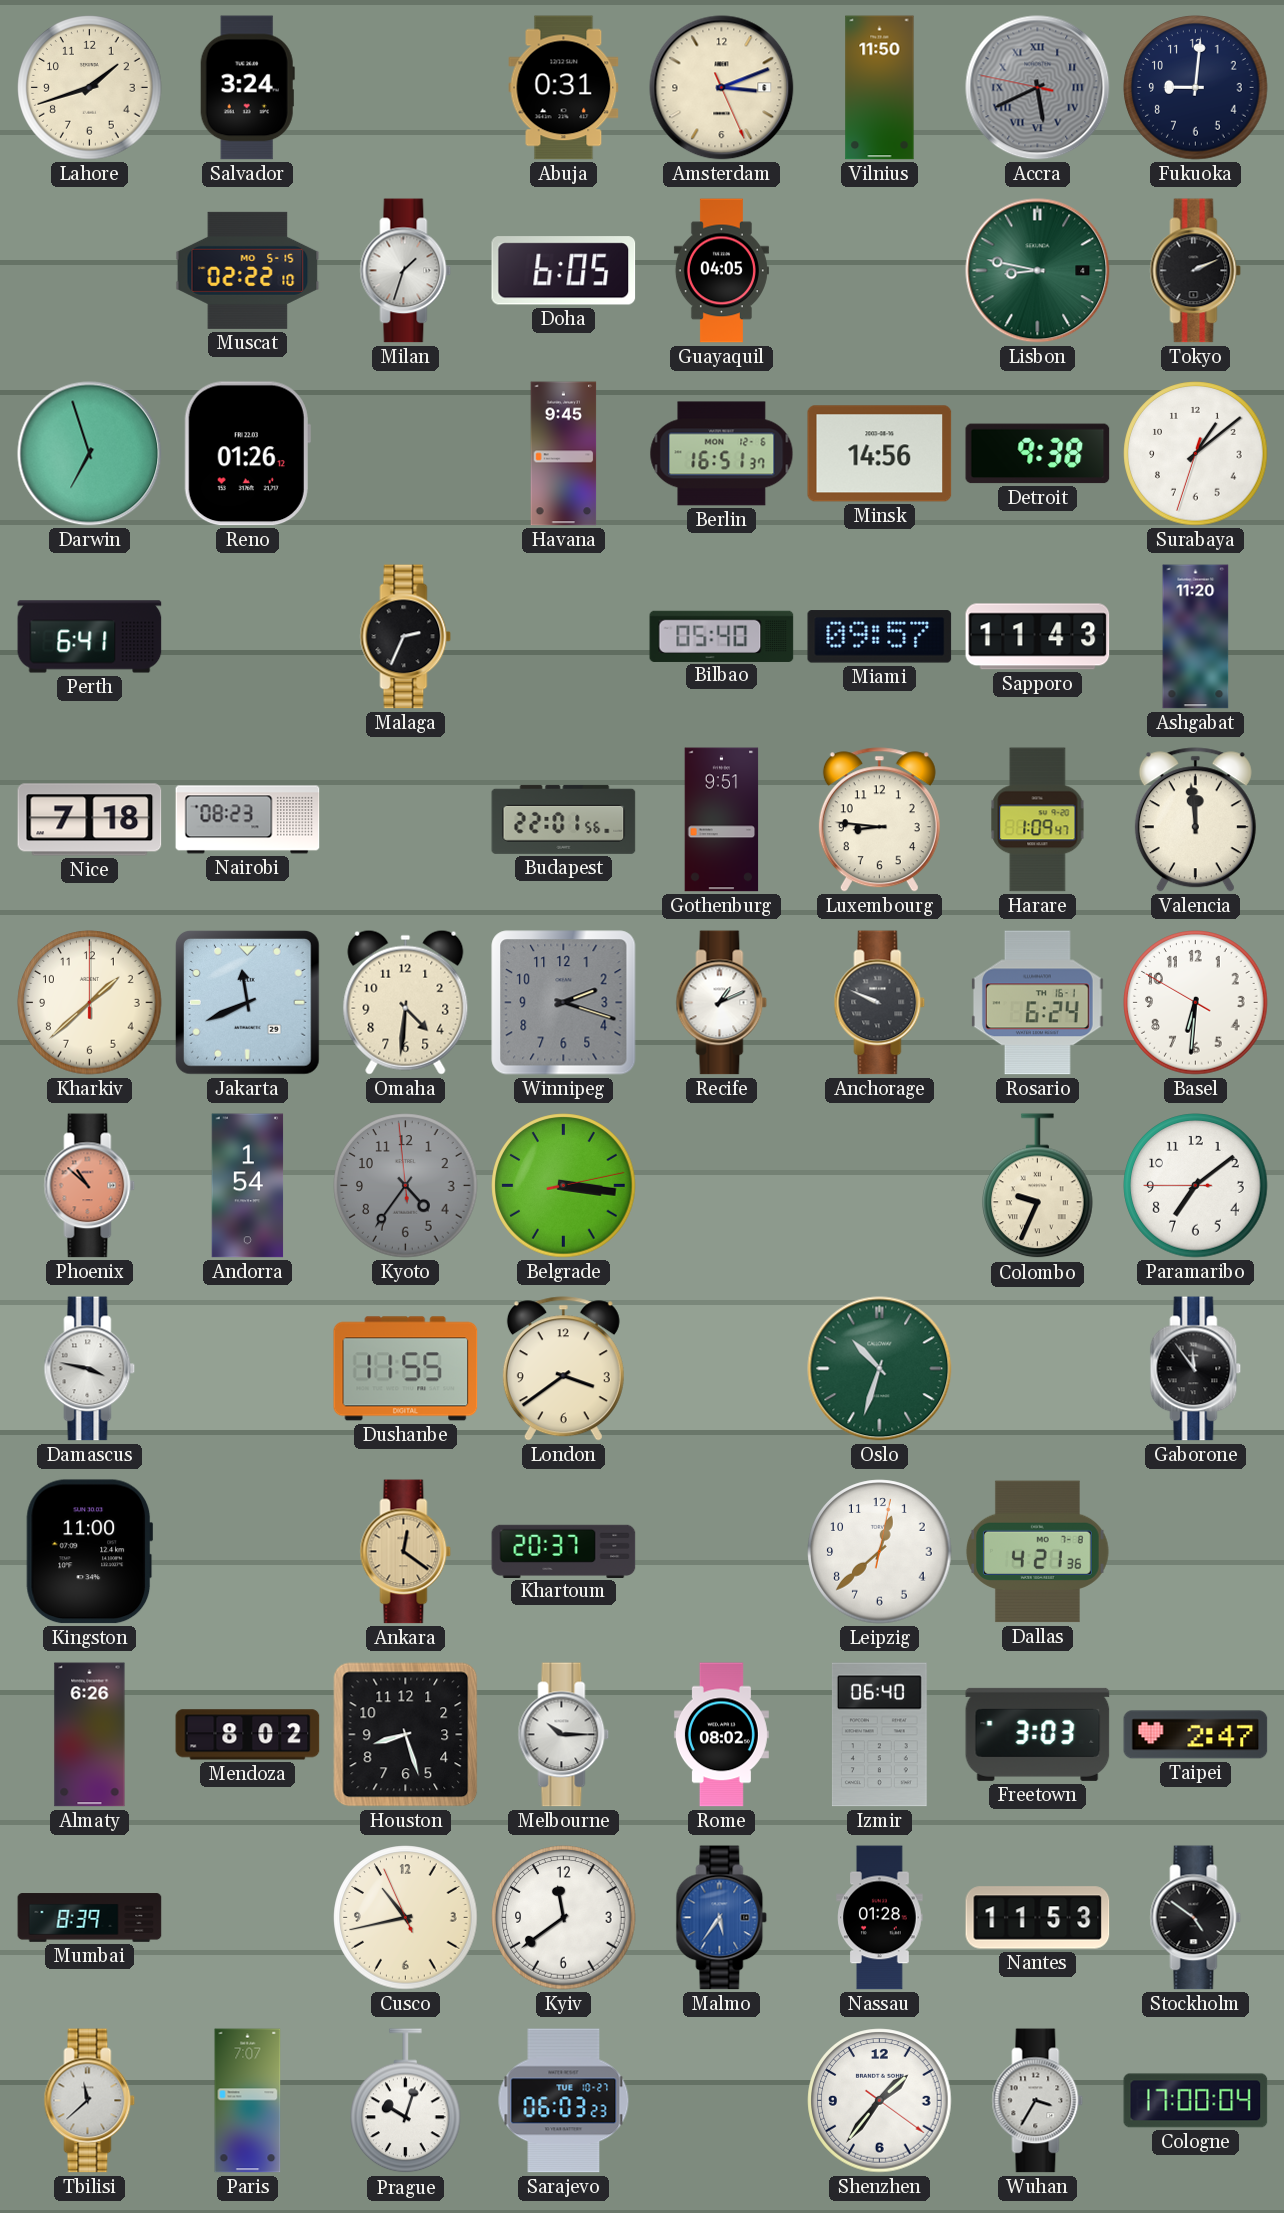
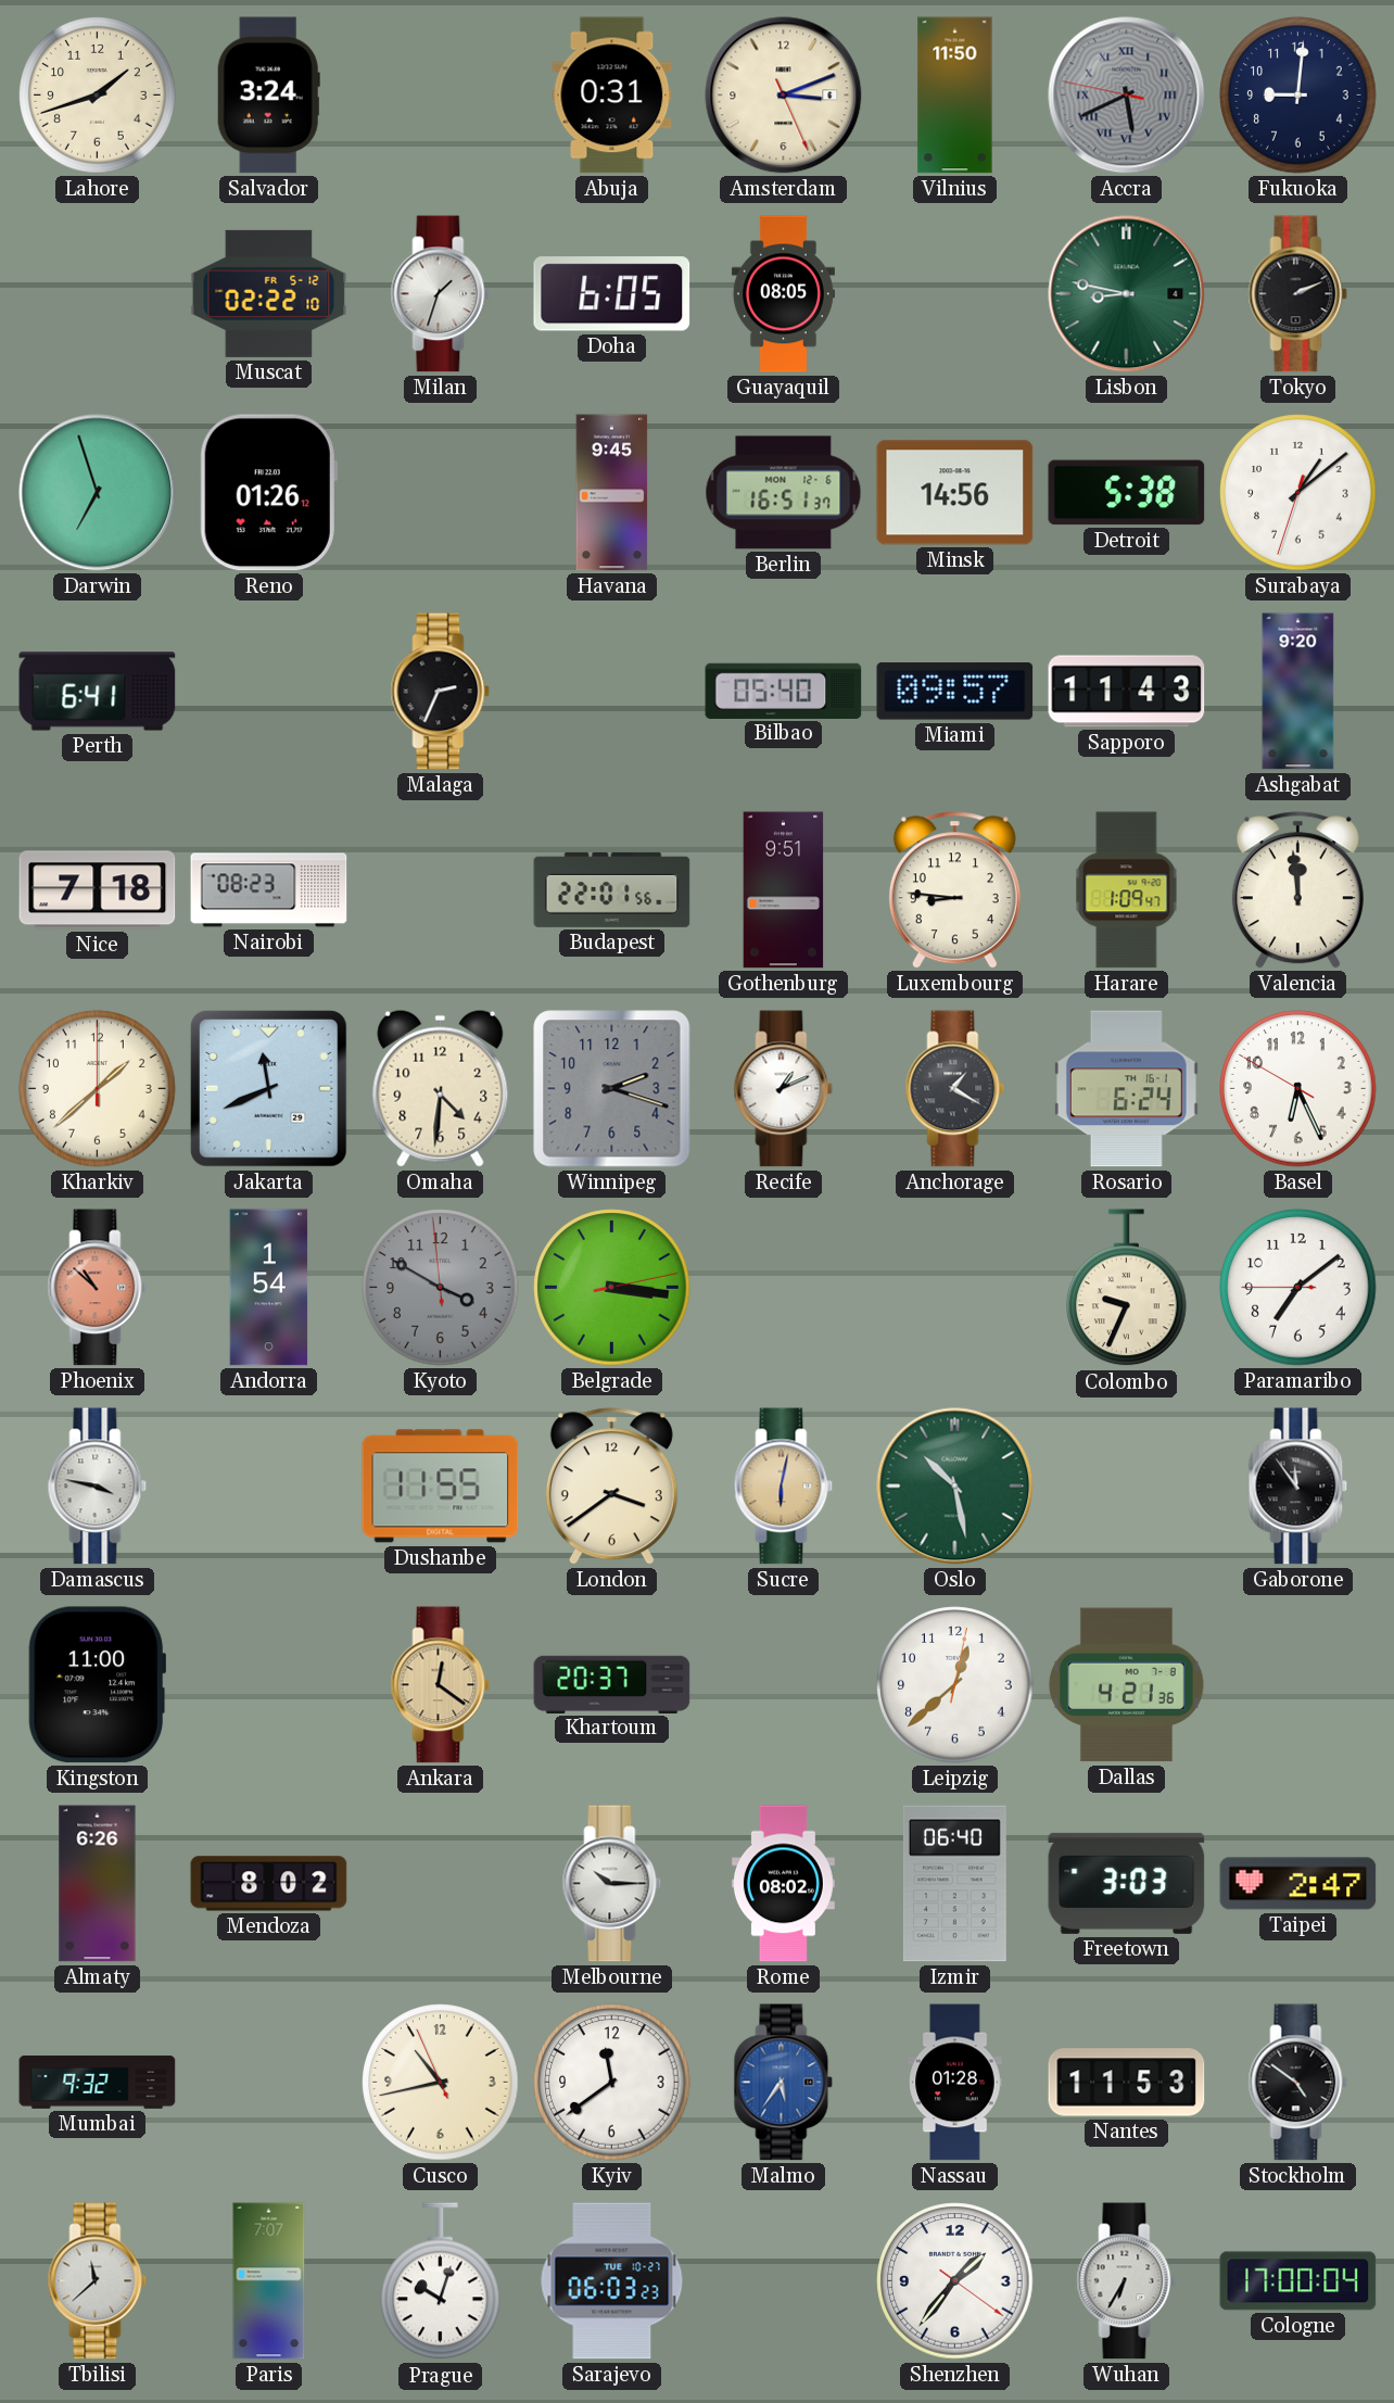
Muscat date: MO 5-15 -> FR 5-12
Guayaquil: 04:05 -> 08:05
Detroit: 9:38 -> 5:38
Ashgabat: 11:20 -> 9:20
Anchorage: 9:49 -> 1:20
Basel: 6:30 -> 6:25
Kyoto: 4:35 -> 3:49
Sucre: none -> 6:02
Oslo: 10:33 -> 10:28
Houston: 8:27 -> none
Mumbai: 8:39 -> 9:32
Wuhan: 3:35 -> 6:35
